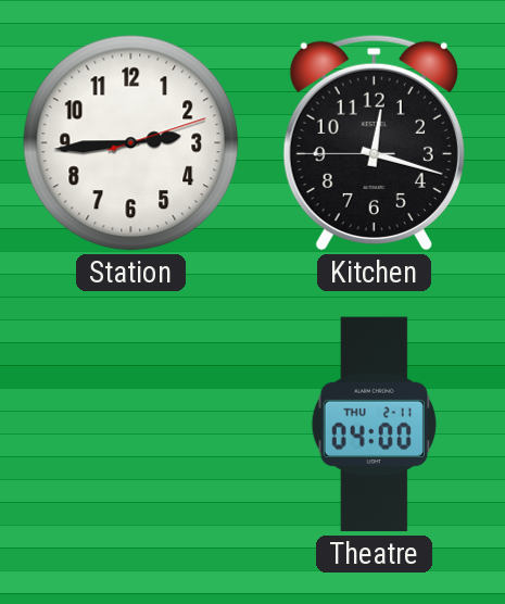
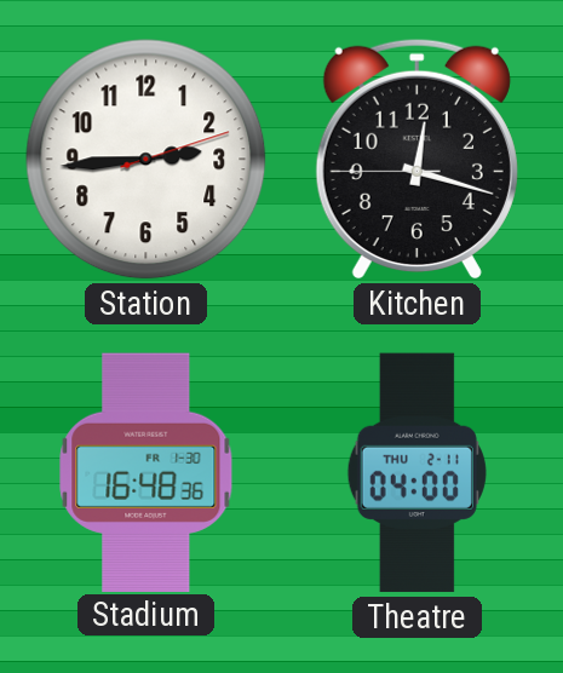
Stadium: none -> 16:48
